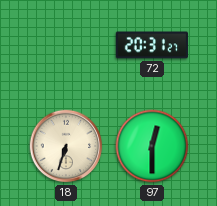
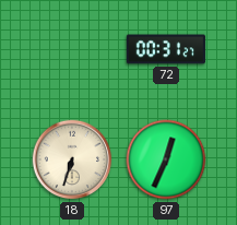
72: 20:31 -> 00:31
97: 12:30 -> 12:34
